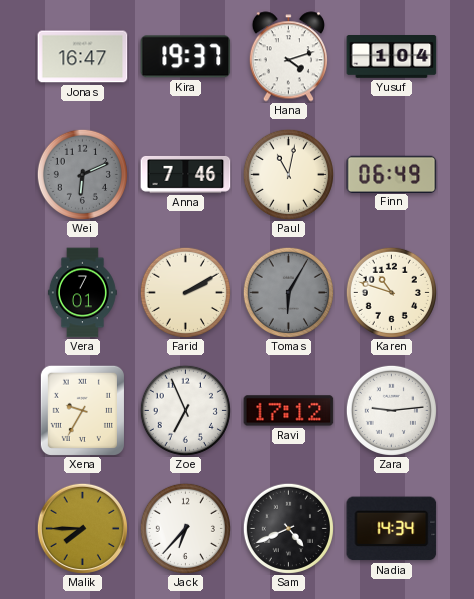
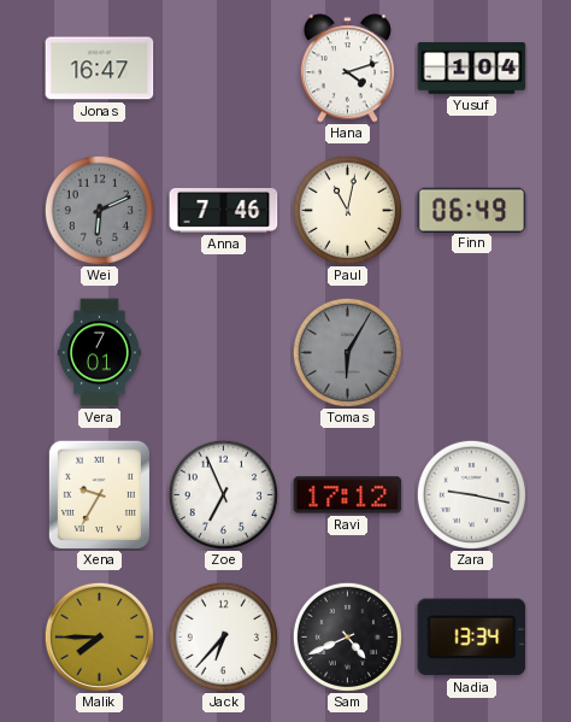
Kira: 19:37 -> none
Farid: 2:10 -> none
Karen: 10:48 -> none
Zara: 9:14 -> 9:17
Nadia: 14:34 -> 13:34
